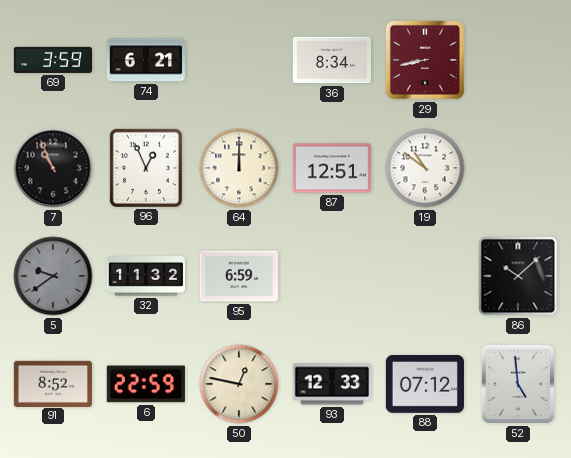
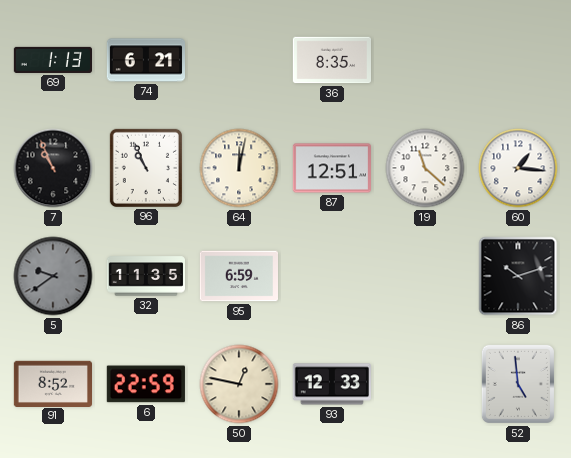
69: 3:59 -> 1:13
36: 8:34 -> 8:35
29: 8:43 -> none
96: 12:56 -> 10:56
64: 12:00 -> 12:02
19: 10:51 -> 11:22
60: none -> 1:16
32: 11:32 -> 11:35
86: 10:08 -> 10:12
88: 07:12 -> none
